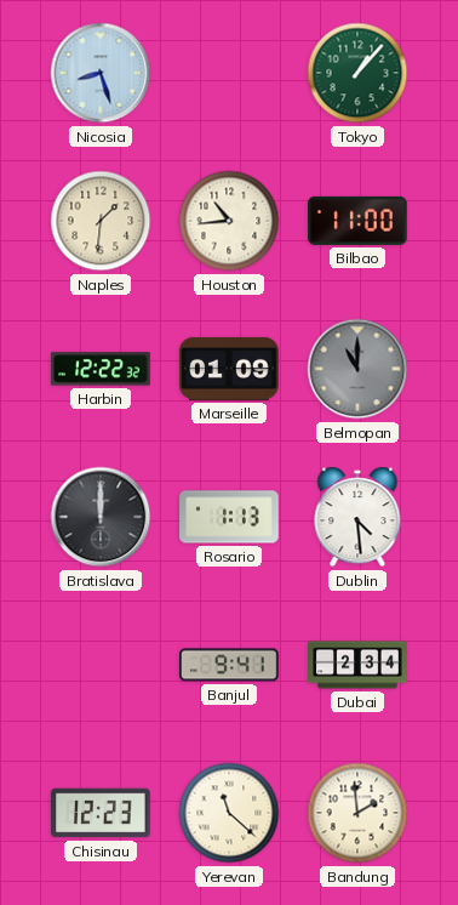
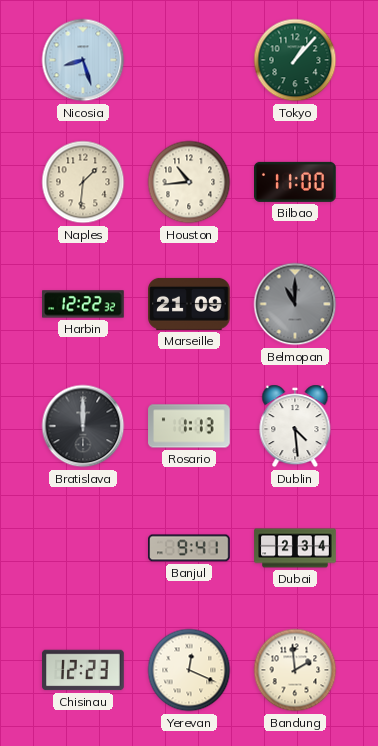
Marseille: 01:09 -> 21:09
Yerevan: 11:22 -> 12:19
